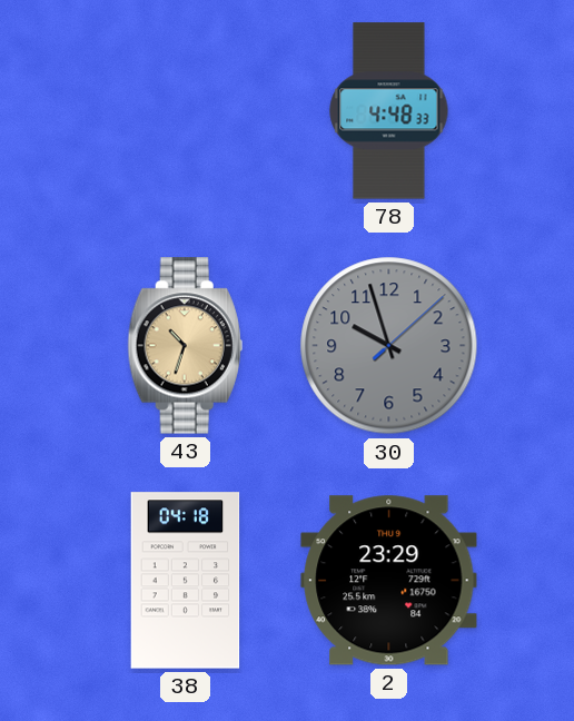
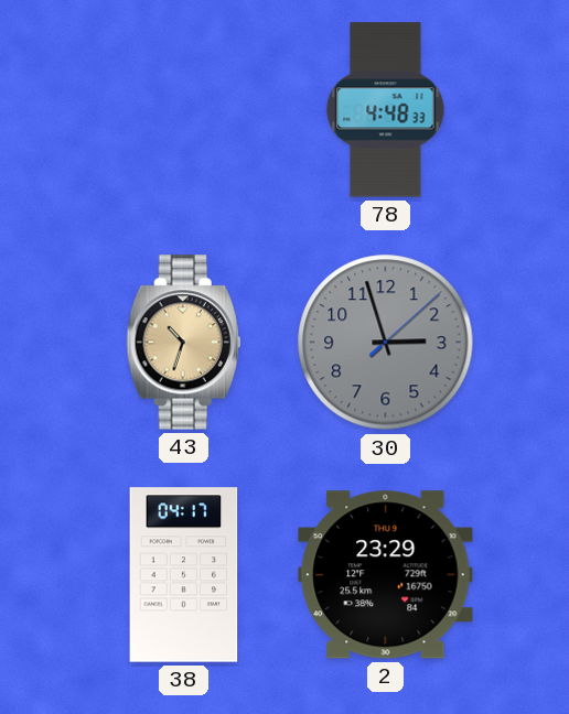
30: 9:57 -> 2:57
38: 04:18 -> 04:17
